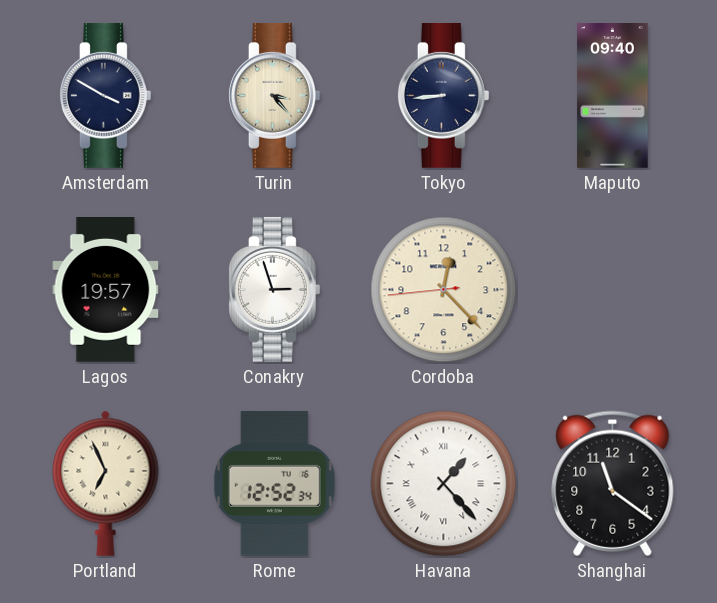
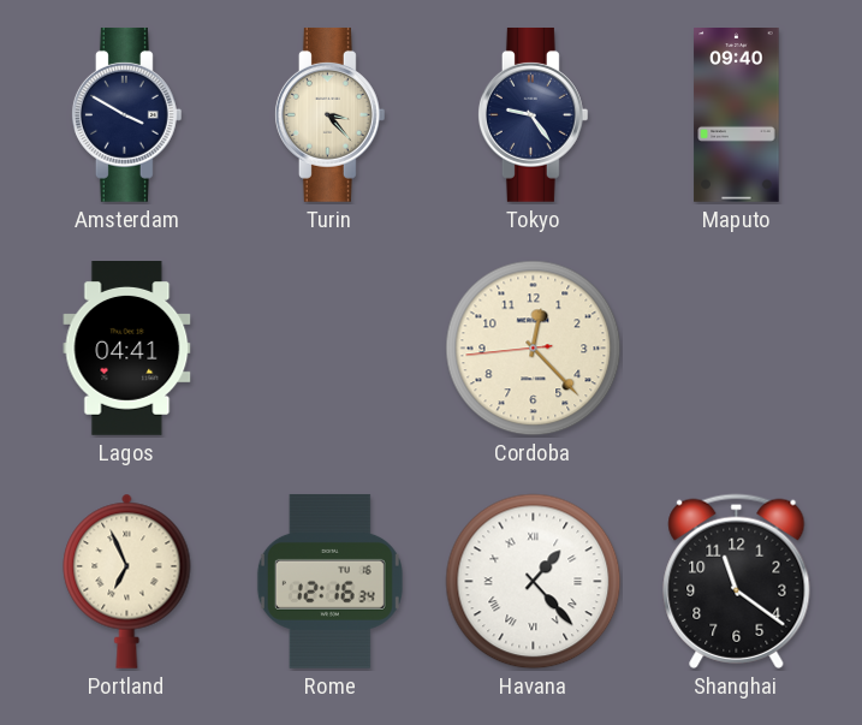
Tokyo: 8:44 -> 9:24
Lagos: 19:57 -> 04:41
Conakry: 2:57 -> none
Rome: 12:52 -> 12:16
